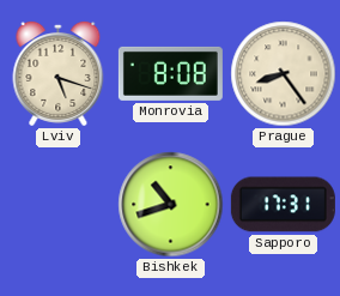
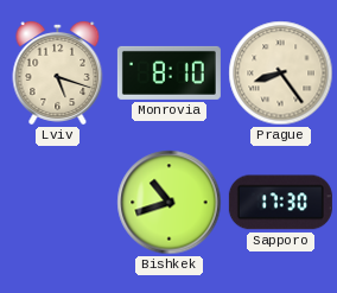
Monrovia: 8:08 -> 8:10
Sapporo: 17:31 -> 17:30
